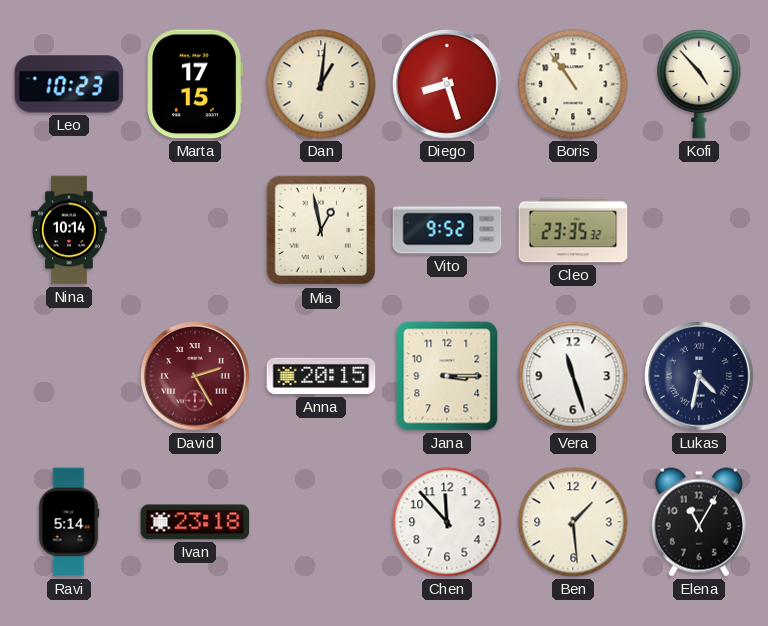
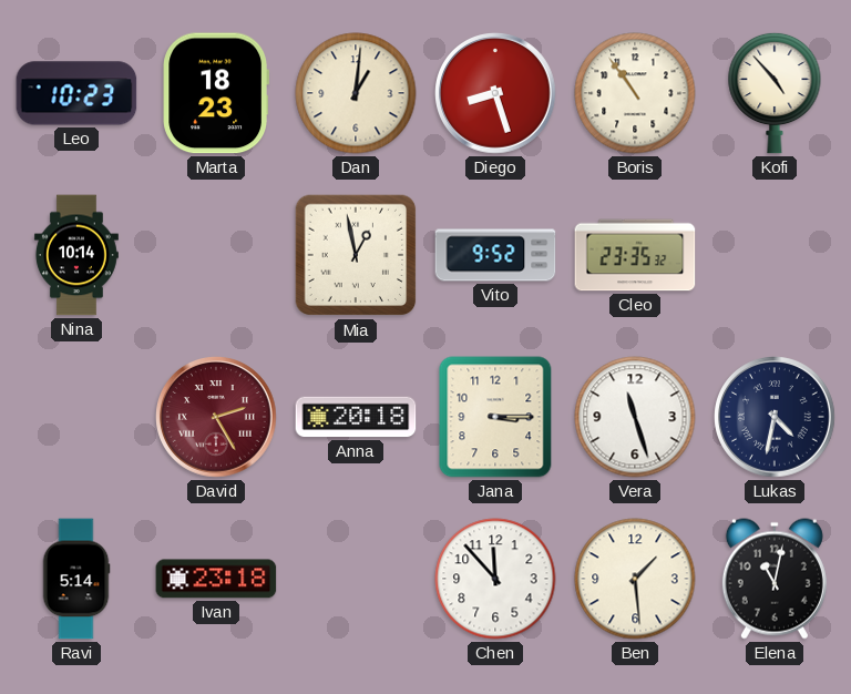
Marta: 17:15 -> 18:23
Anna: 20:15 -> 20:18
Elena: 11:05 -> 11:02
